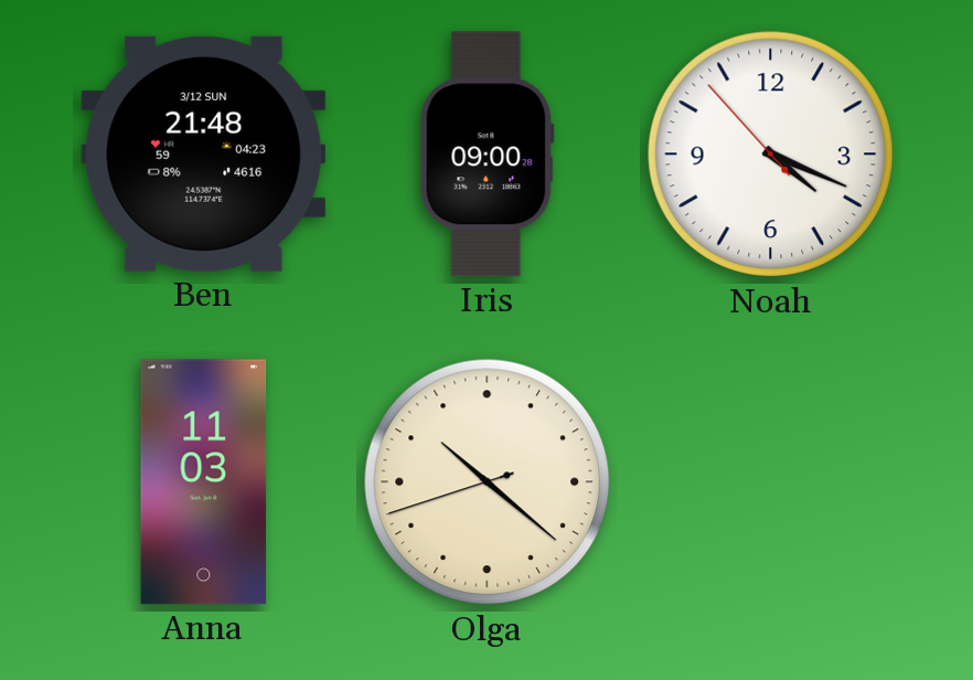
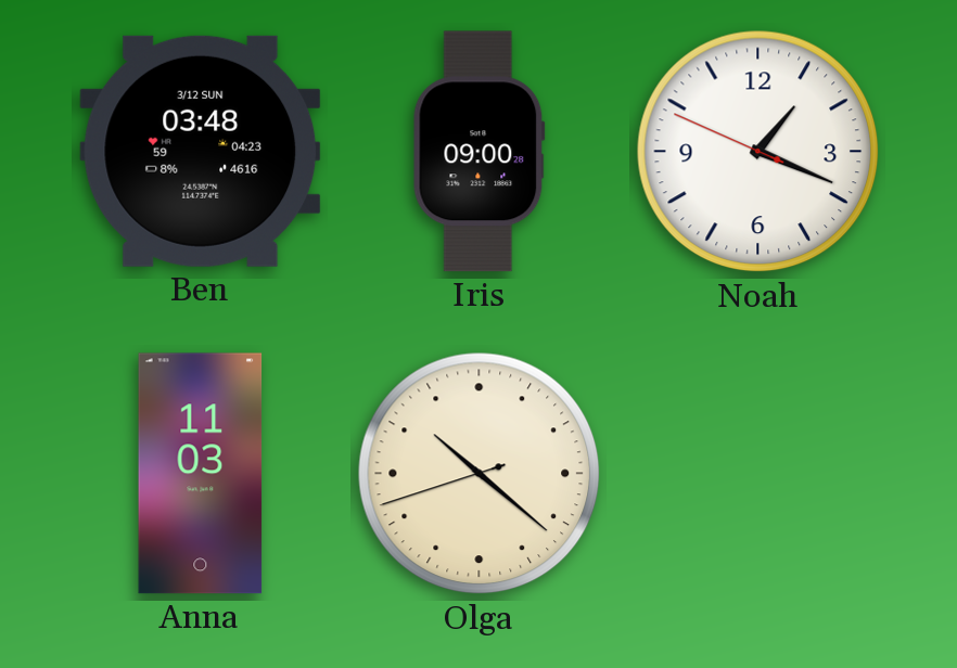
Ben: 21:48 -> 03:48
Noah: 4:18 -> 1:18
